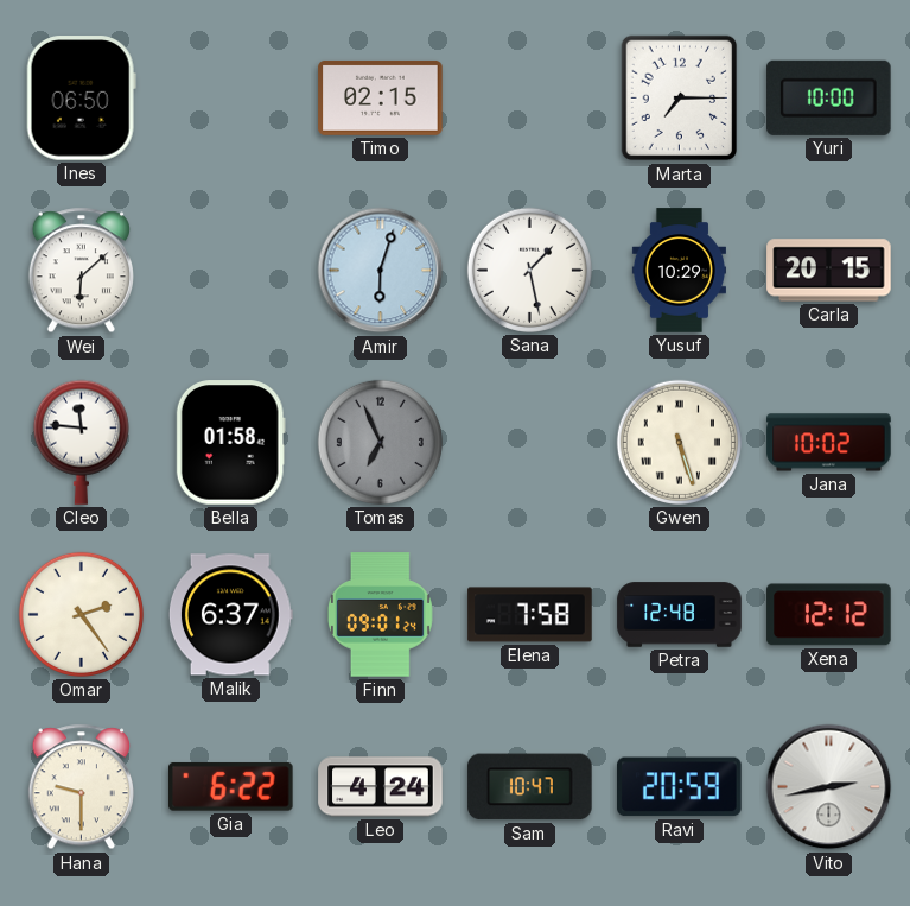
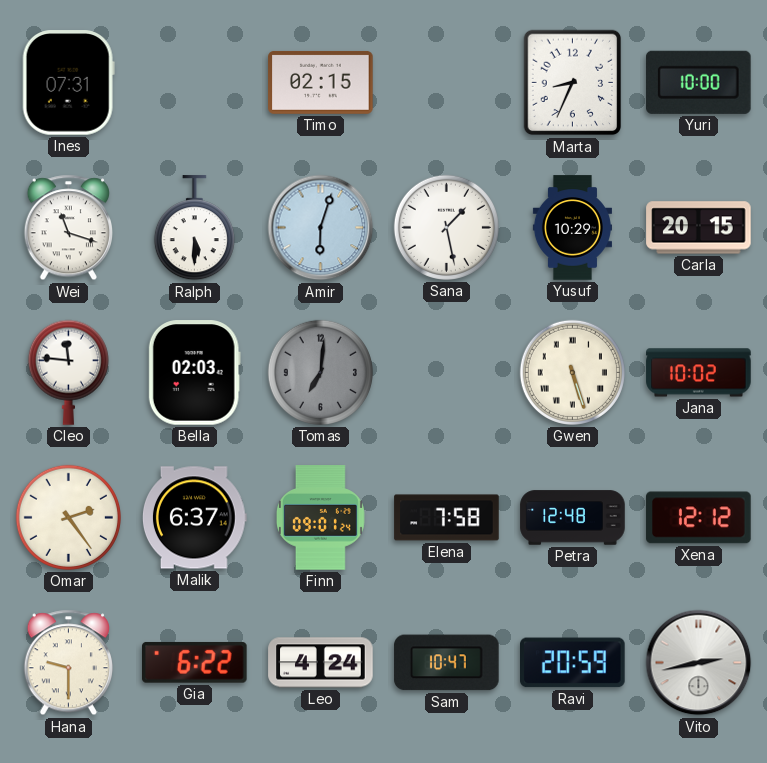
Ines: 06:50 -> 07:31
Marta: 7:15 -> 8:34
Wei: 6:08 -> 11:18
Ralph: none -> 5:30
Bella: 01:58 -> 02:03
Tomas: 6:56 -> 7:01
